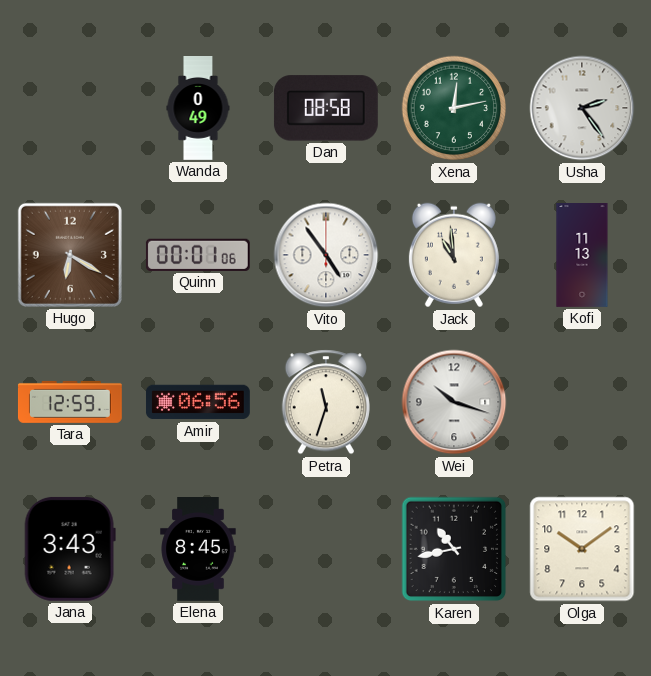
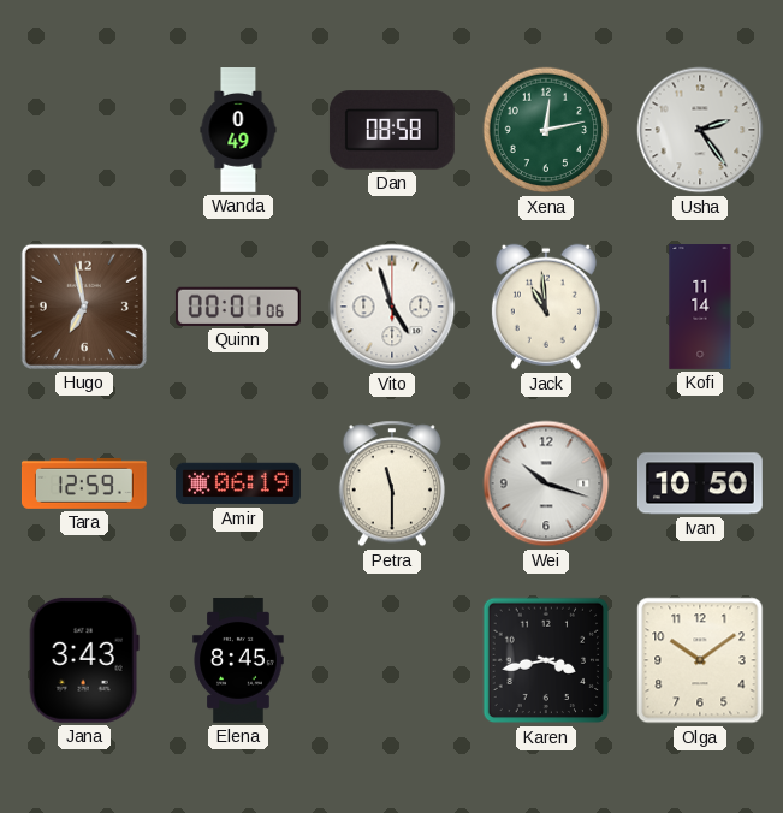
Hugo: 6:20 -> 6:58
Vito: 4:54 -> 4:57
Kofi: 11:13 -> 11:14
Amir: 06:56 -> 06:19
Petra: 11:33 -> 11:30
Ivan: none -> 10:50
Karen: 10:43 -> 3:43
